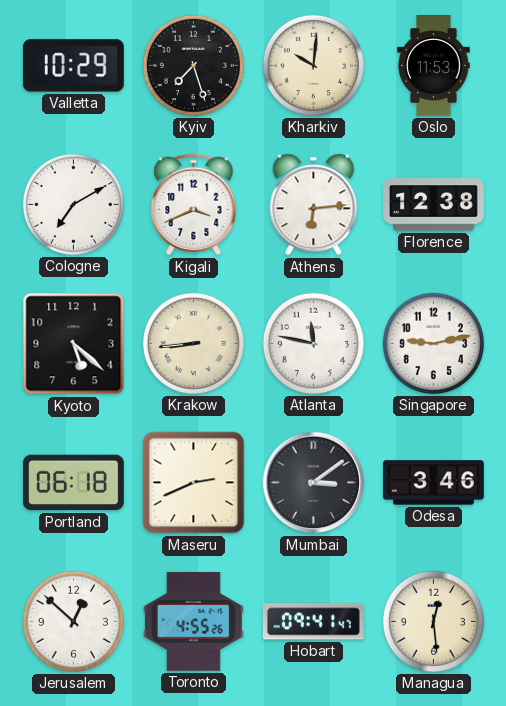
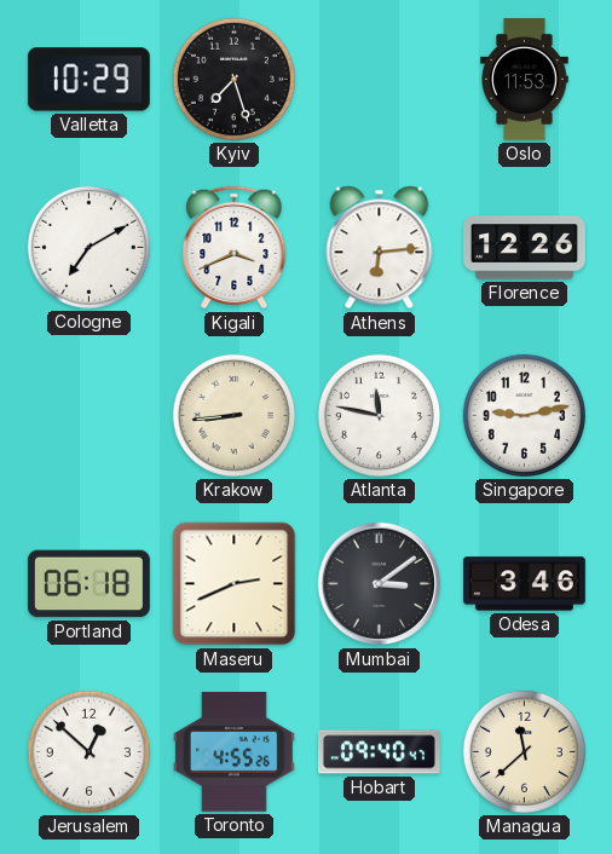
Kharkiv: 10:01 -> none
Florence: 12:38 -> 12:26
Kyoto: 5:22 -> none
Hobart: 09:41 -> 09:40
Managua: 12:29 -> 11:38
